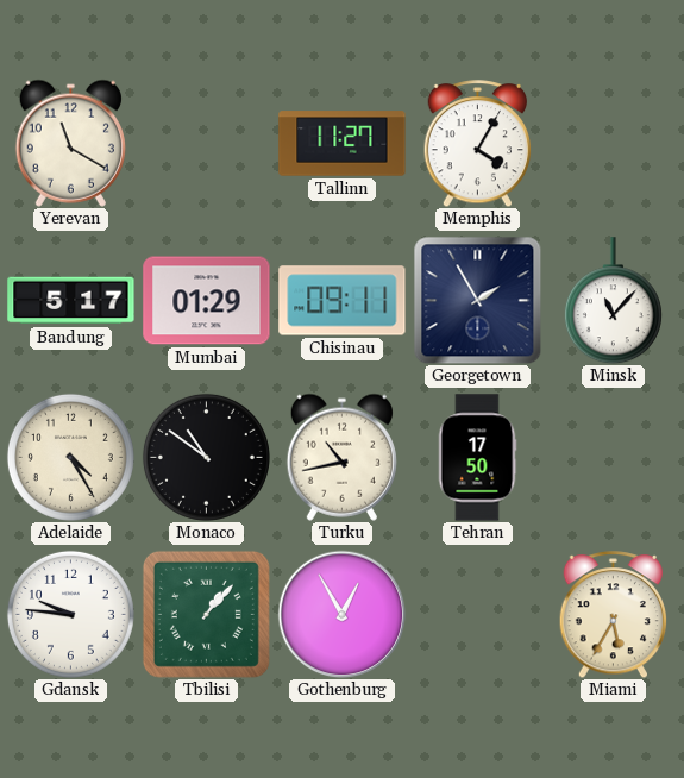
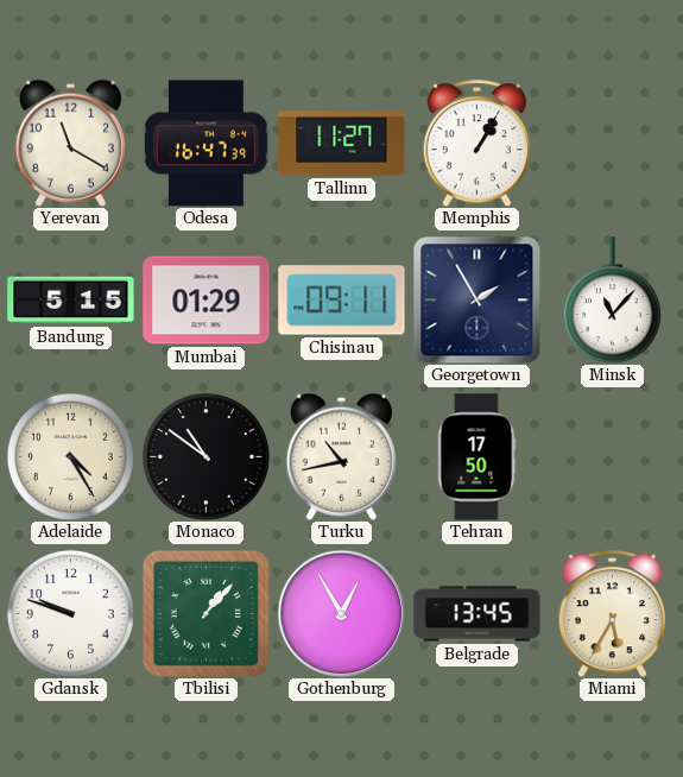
Odesa: none -> 16:47
Memphis: 4:05 -> 1:05
Bandung: 5:17 -> 5:15
Gdansk: 9:46 -> 9:48
Belgrade: none -> 13:45
